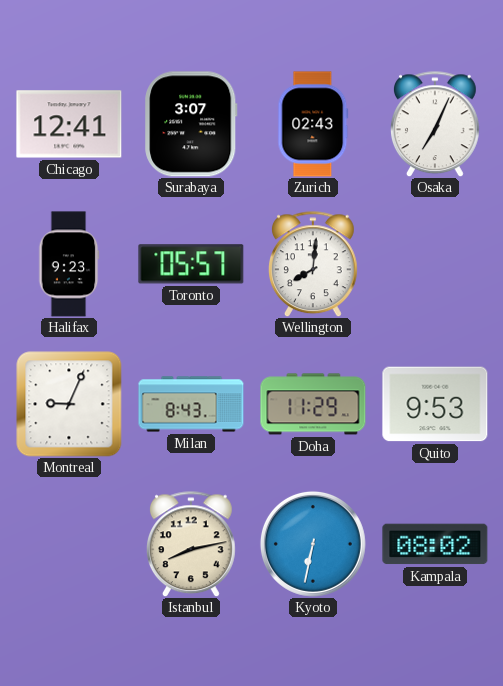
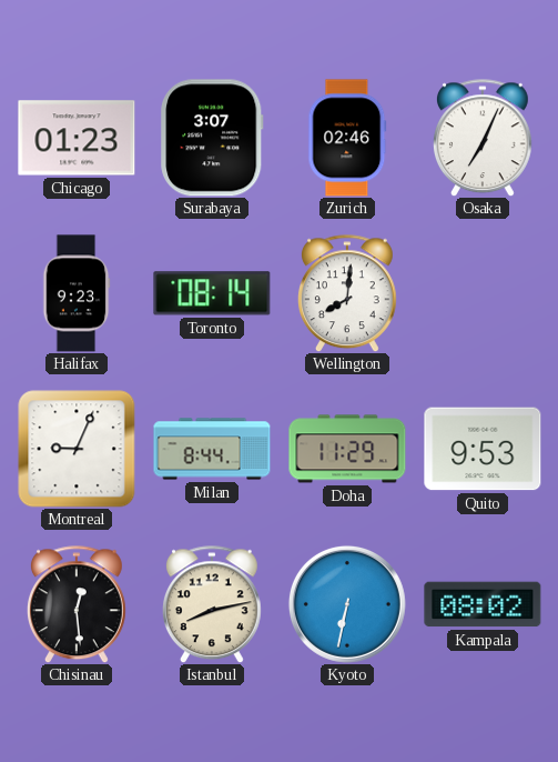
Chicago: 12:41 -> 01:23
Zurich: 02:43 -> 02:46
Toronto: 05:57 -> 08:14
Milan: 8:43 -> 8:44
Chisinau: none -> 12:29
